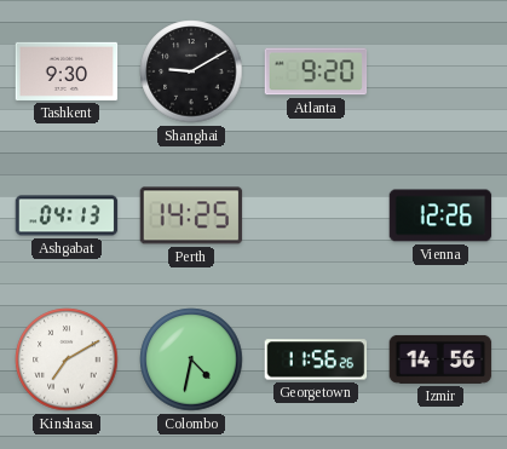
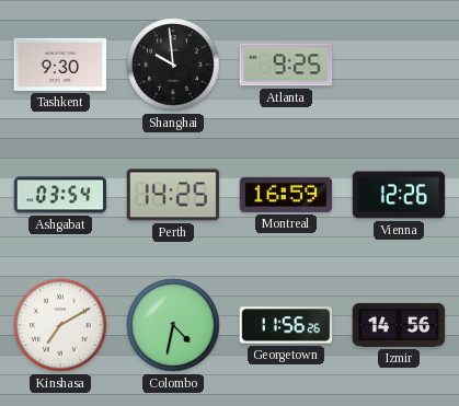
Shanghai: 9:10 -> 9:59
Atlanta: 9:20 -> 9:25
Ashgabat: 04:13 -> 03:54
Montreal: none -> 16:59
